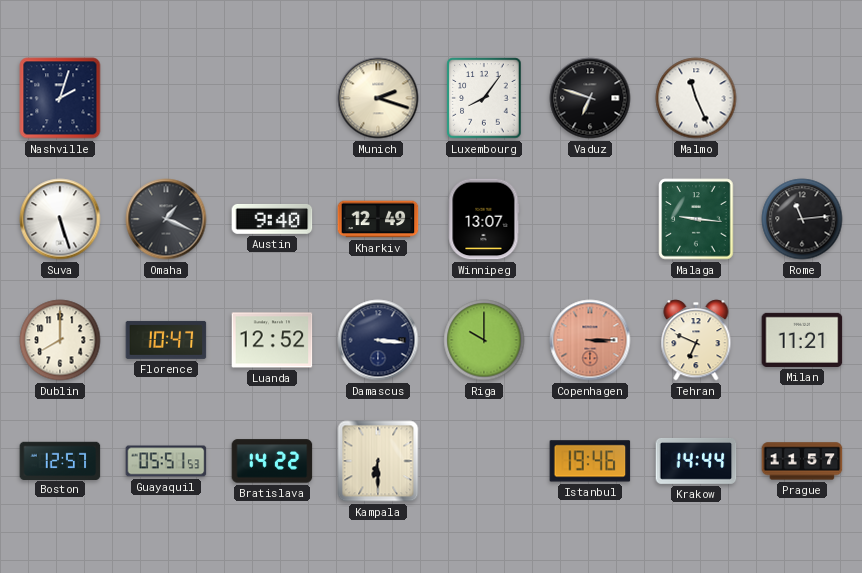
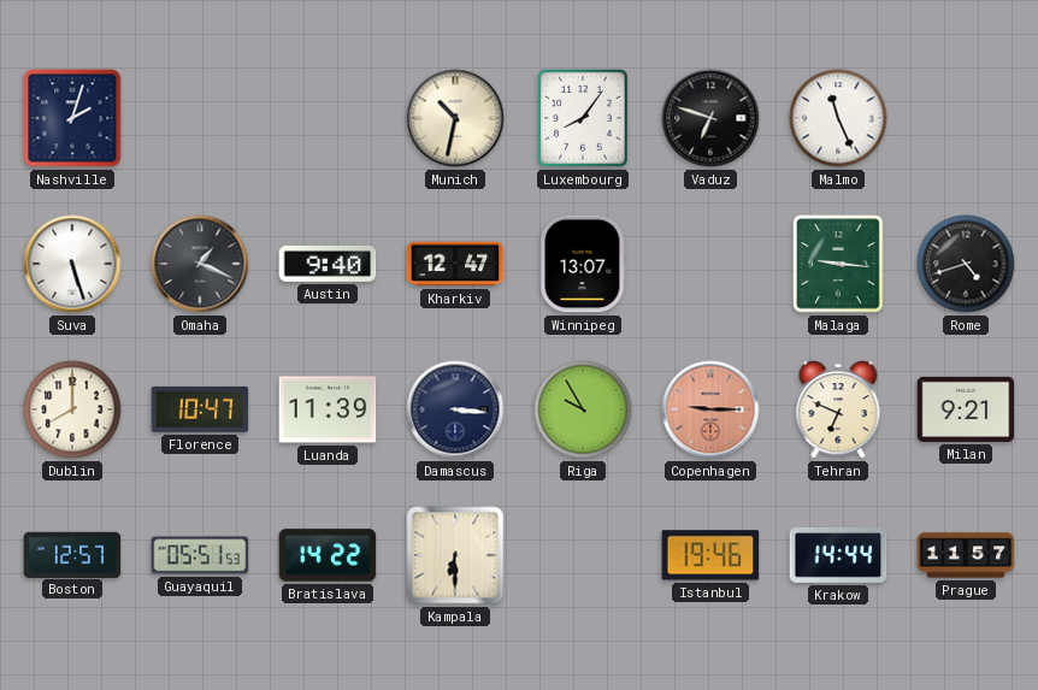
Munich: 2:18 -> 10:32
Kharkiv: 12:49 -> 12:47
Rome: 11:14 -> 4:42
Luanda: 12:52 -> 11:39
Riga: 10:00 -> 9:55
Copenhagen: 3:15 -> 9:15
Milan: 11:21 -> 9:21
